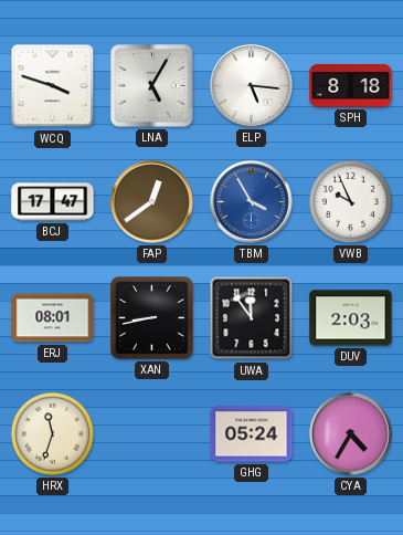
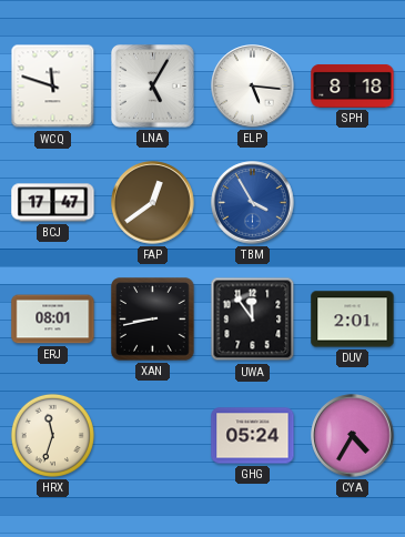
WCQ: 3:48 -> 11:48
VWB: 9:56 -> none
DUV: 2:03 -> 2:01
